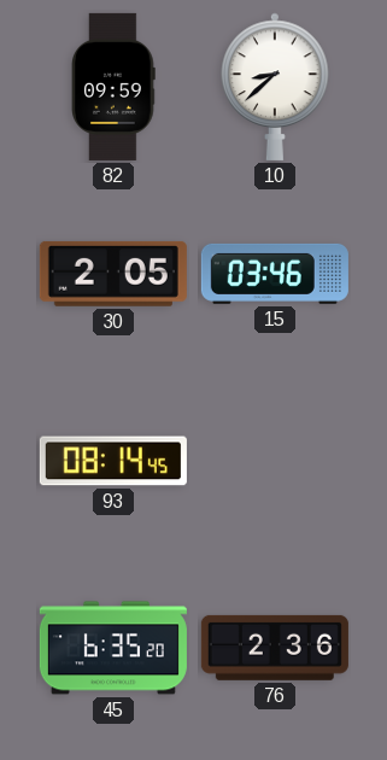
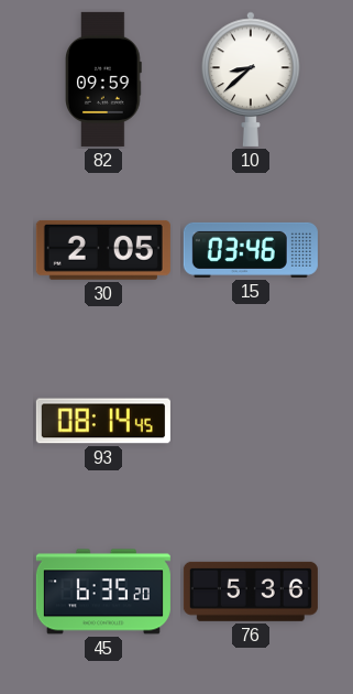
76: 2:36 -> 5:36
